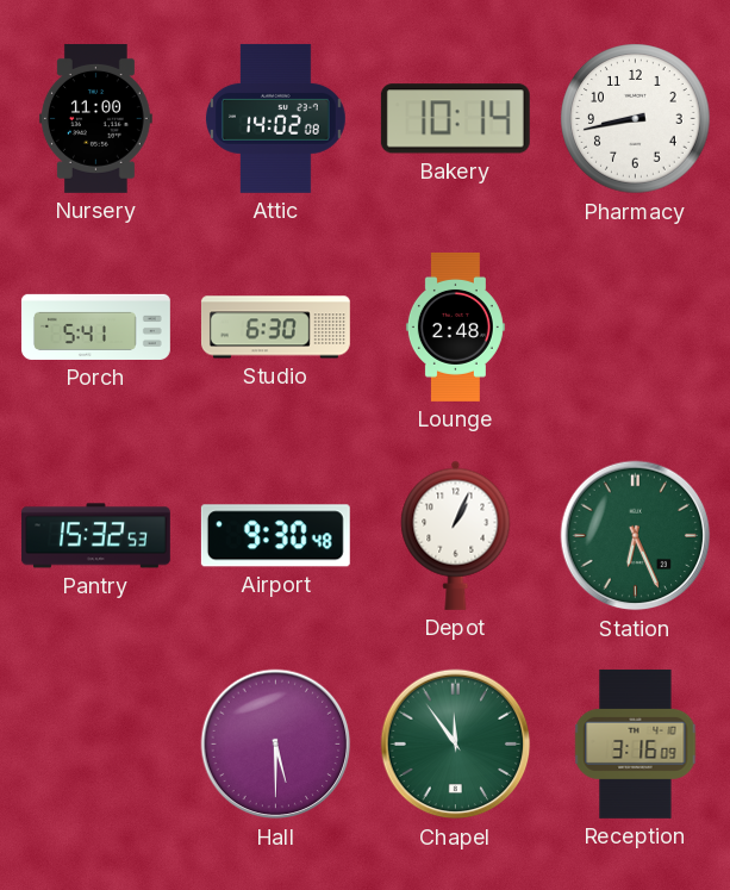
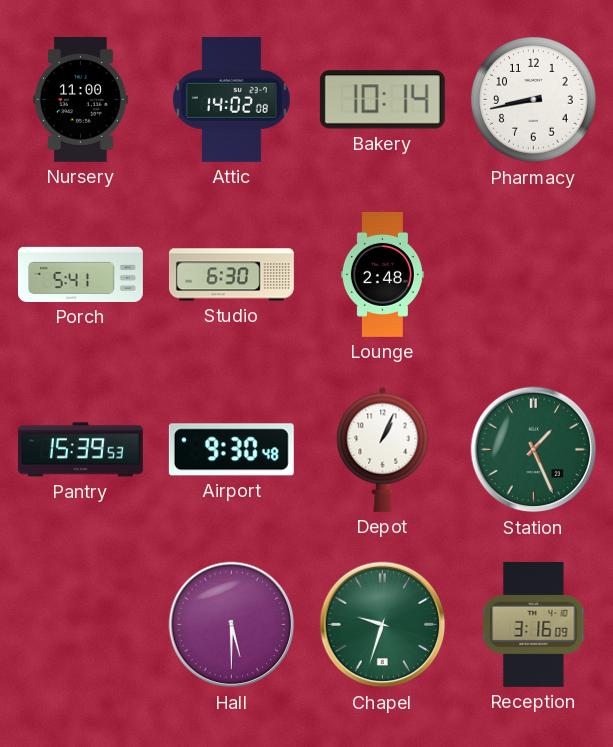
Pantry: 15:32 -> 15:39
Station: 6:26 -> 1:26
Chapel: 11:54 -> 9:33
